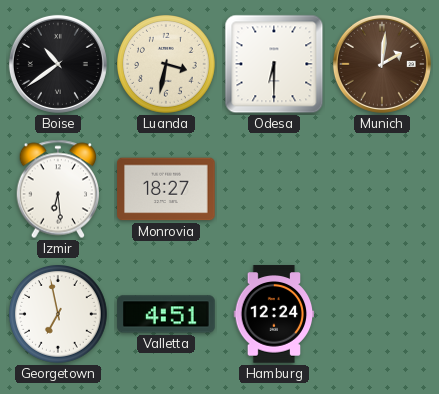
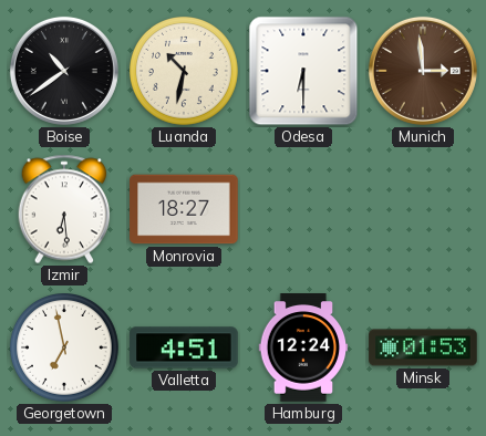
Luanda: 3:32 -> 10:32
Munich: 2:01 -> 2:59
Minsk: none -> 01:53
